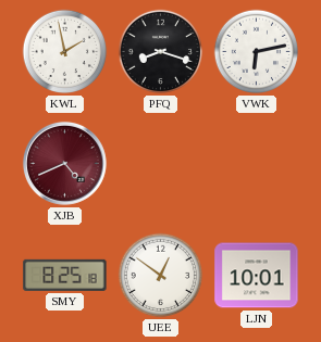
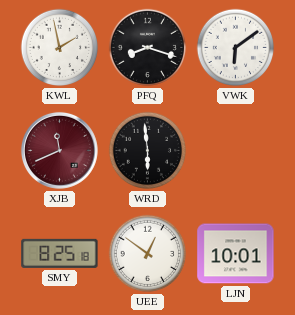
VWK: 6:13 -> 6:09
XJB: 4:41 -> 11:41
WRD: none -> 5:59
